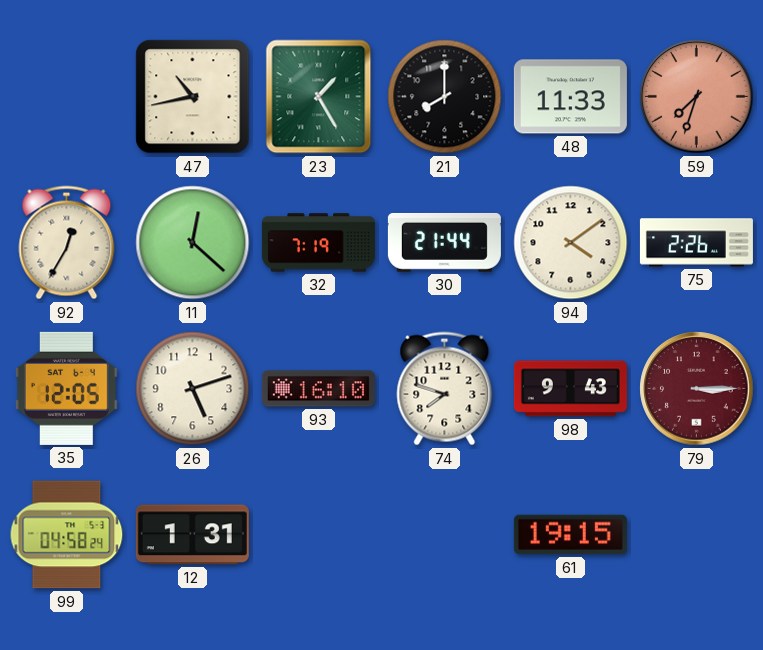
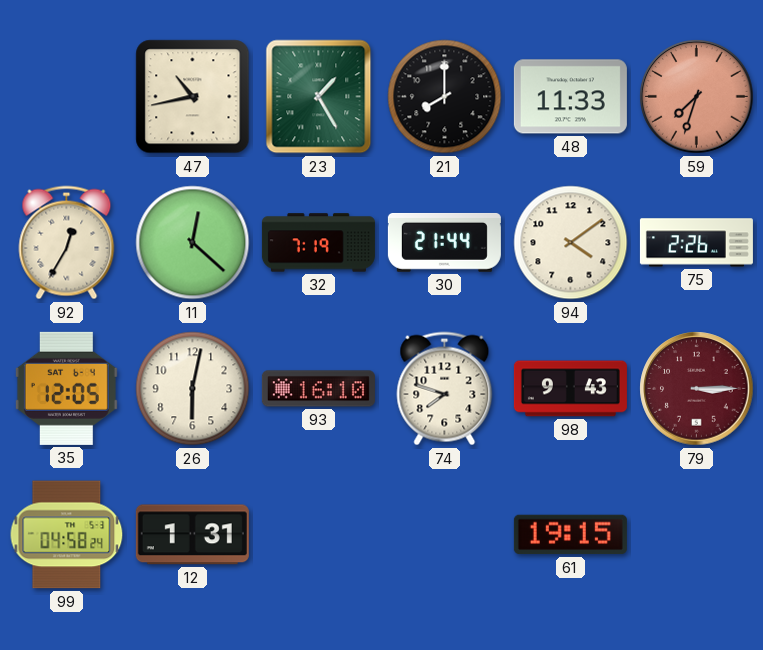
26: 5:12 -> 6:02
